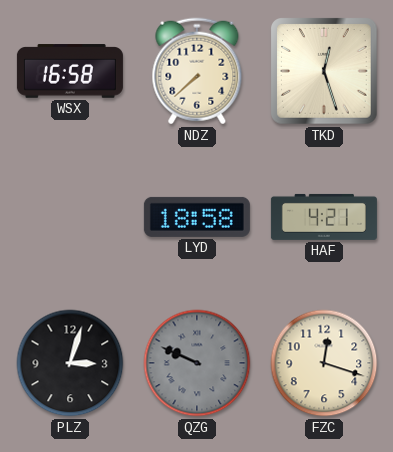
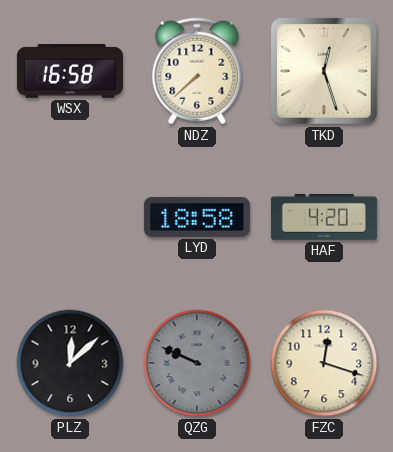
HAF: 4:21 -> 4:20
PLZ: 3:03 -> 12:08
